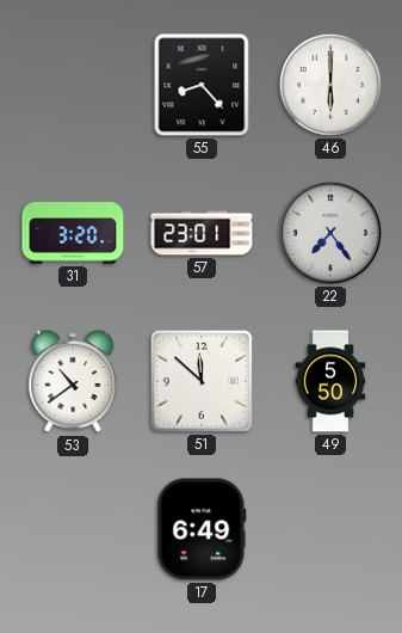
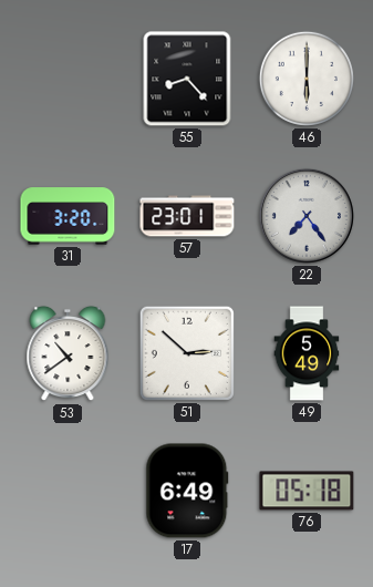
51: 11:52 -> 2:52
49: 5:50 -> 5:49
76: none -> 05:18
